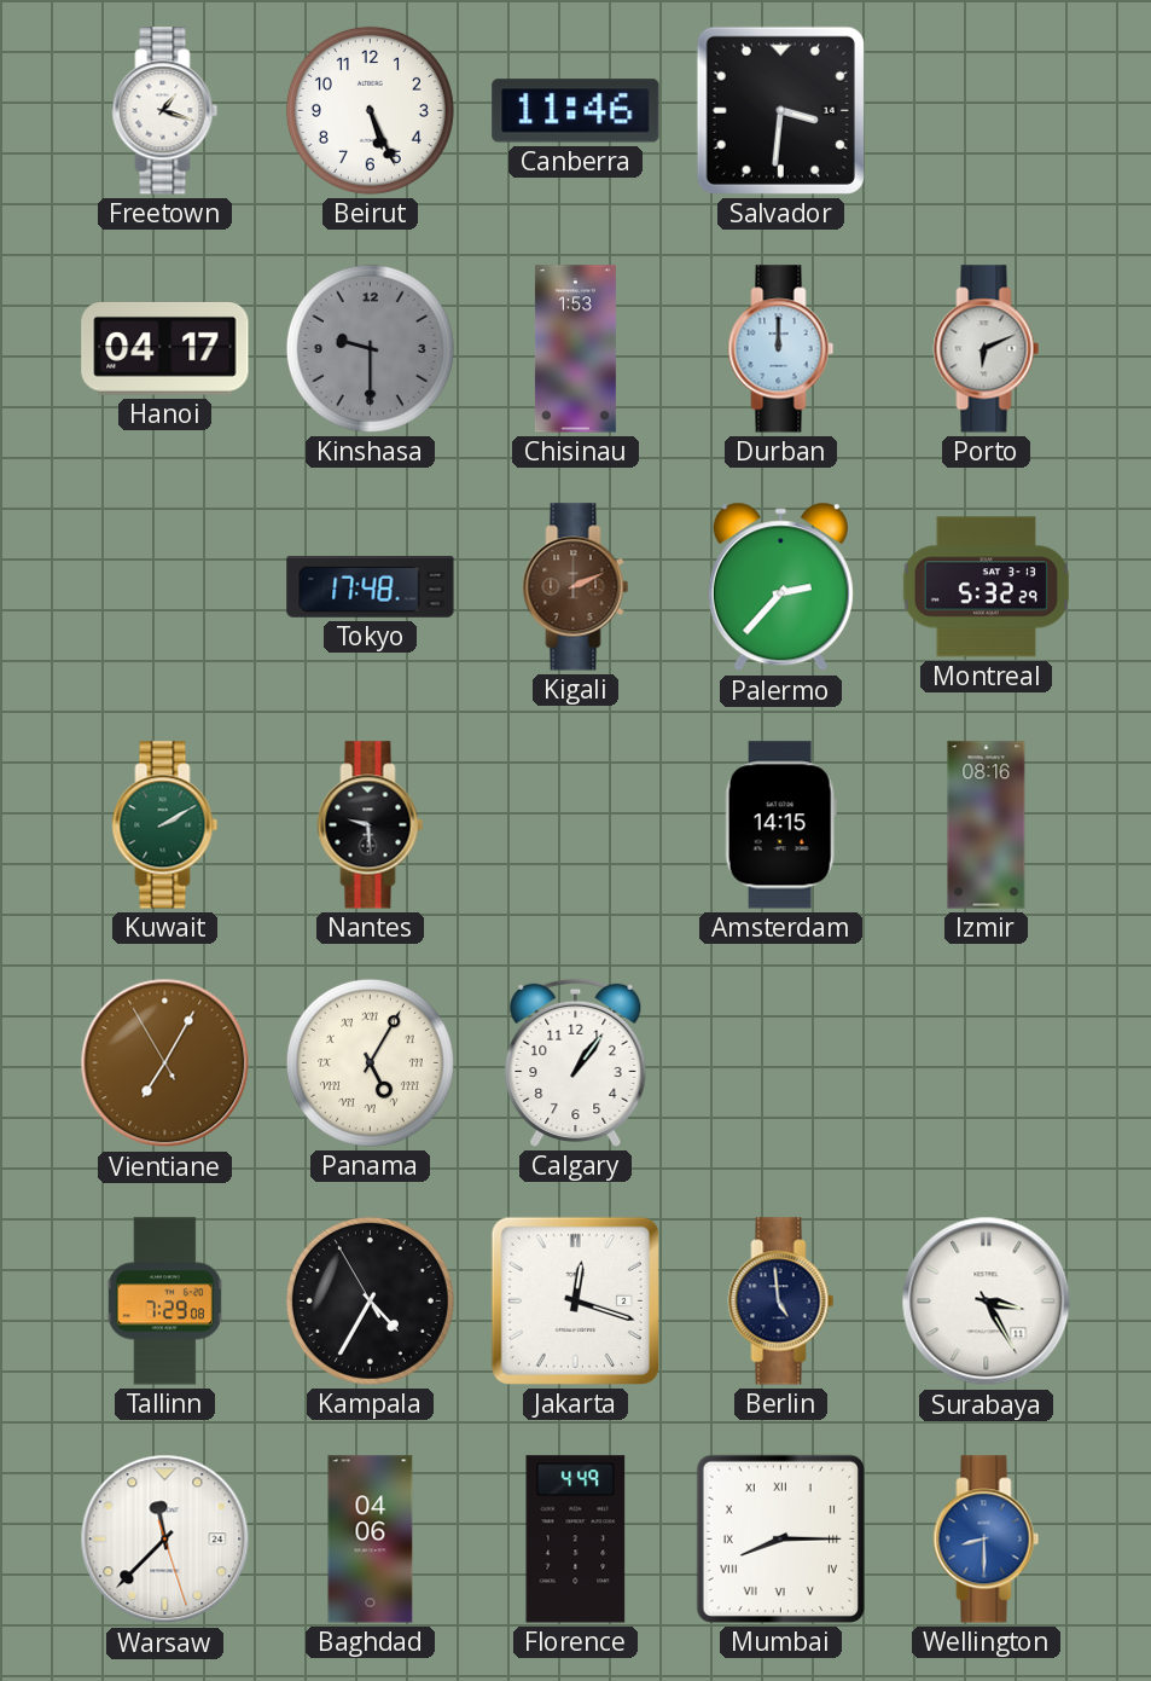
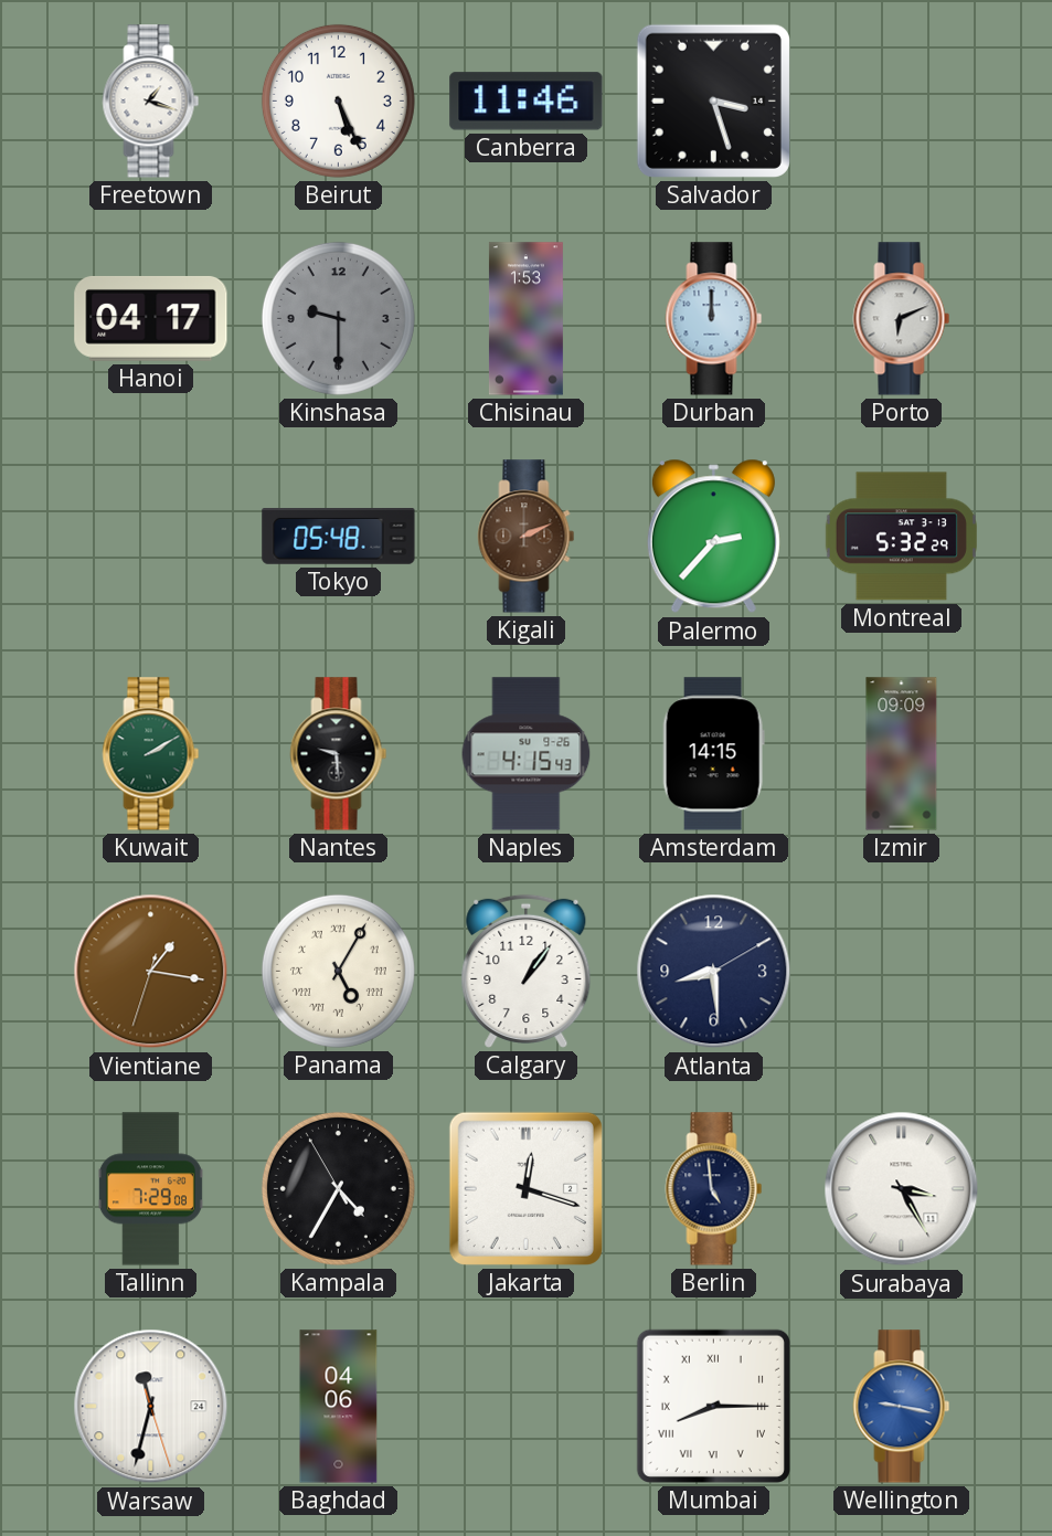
Salvador: 3:31 -> 3:27
Tokyo: 17:48 -> 05:48
Naples: none -> 4:15
Izmir: 08:16 -> 09:09
Vientiane: 7:04 -> 1:16
Atlanta: none -> 8:29
Warsaw: 11:37 -> 11:32
Florence: 4:49 -> none
Wellington: 8:30 -> 9:17
